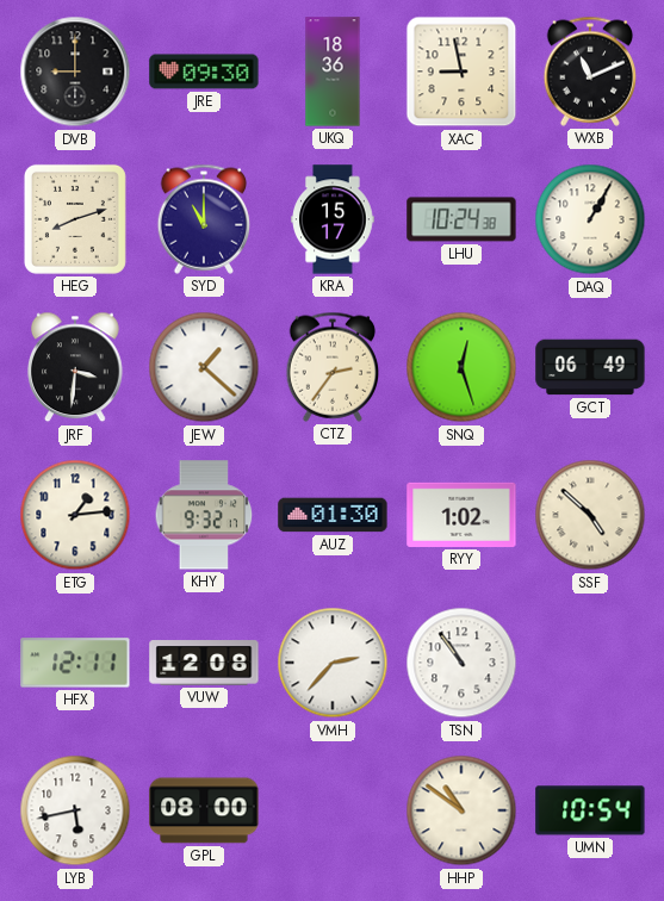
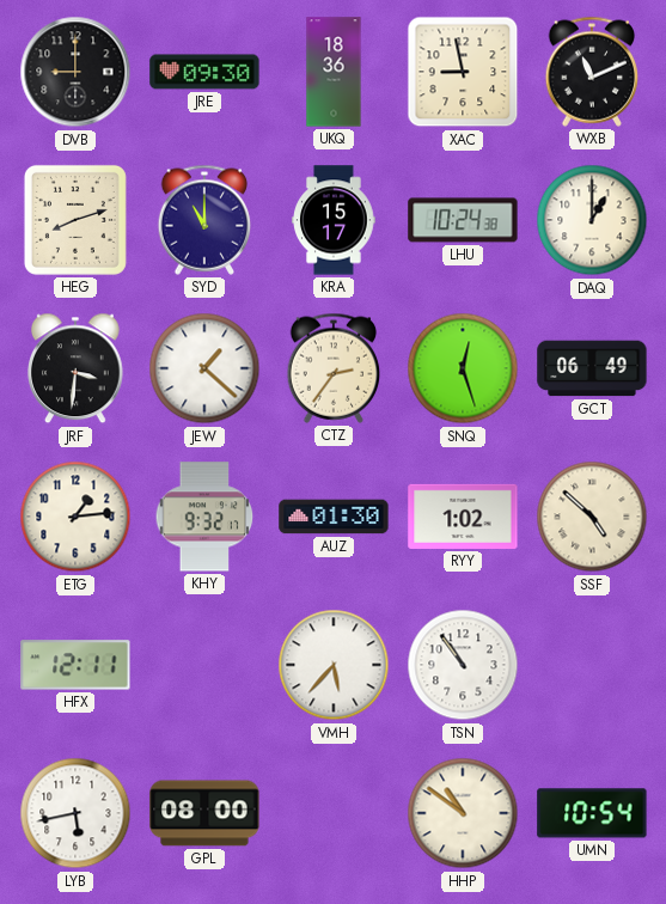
DAQ: 1:05 -> 1:00
VUW: 12:08 -> none
VMH: 2:37 -> 5:37
